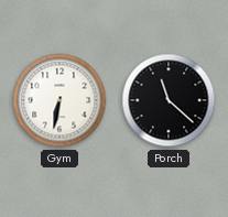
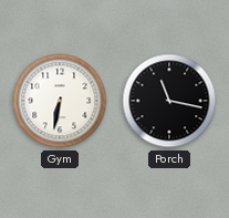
Porch: 11:22 -> 11:17
